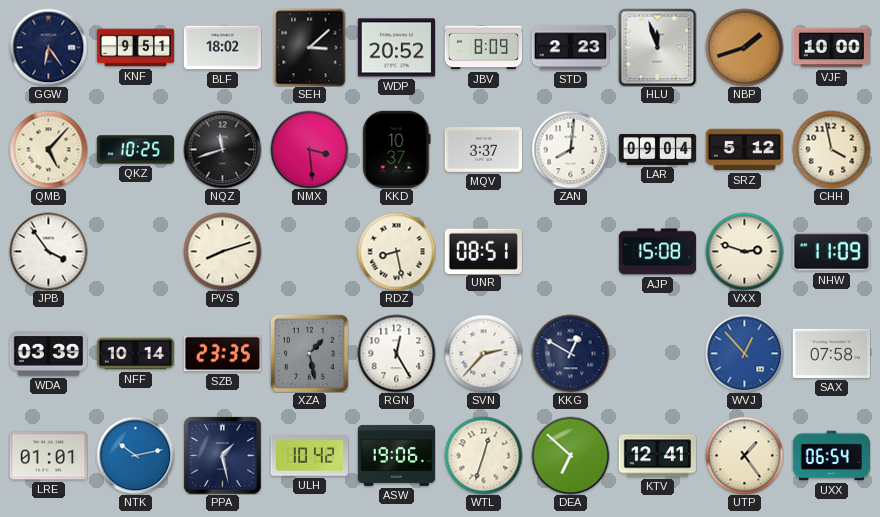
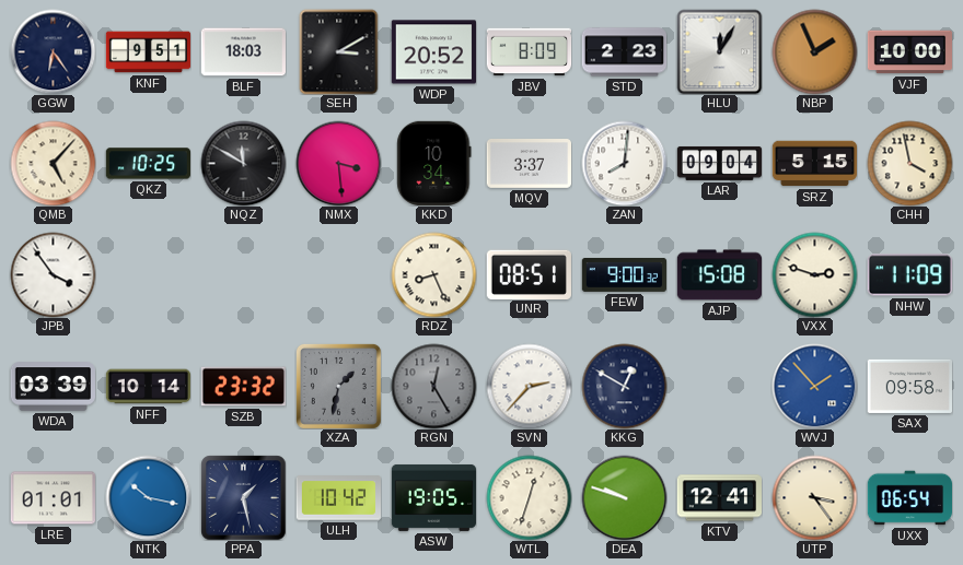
BLF: 18:02 -> 18:03
SEH: 3:08 -> 3:10
HLU: 11:57 -> 12:05
NBP: 1:42 -> 1:56
NQZ: 11:42 -> 11:50
KKD: 10:37 -> 10:34
SRZ: 5:12 -> 5:15
PVS: 8:12 -> none
RDZ: 8:28 -> 8:26
FEW: none -> 9:00
SZB: 23:35 -> 23:32
XZA: 1:28 -> 1:32
RGN dial: white -> grey
WVJ: 12:53 -> 1:53
SAX: 07:58 -> 09:58
NTK: 10:13 -> 10:17
ASW: 19:06 -> 19:05
DEA: 6:52 -> 9:48
UTP: 1:24 -> 3:24
